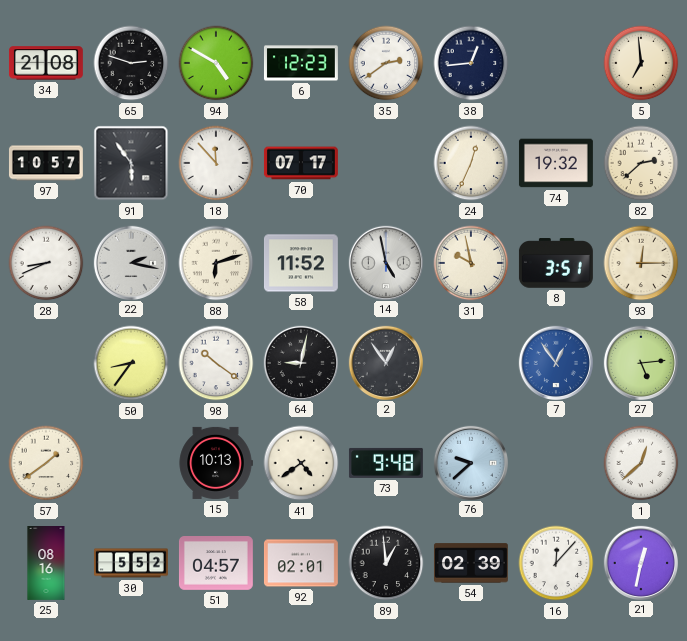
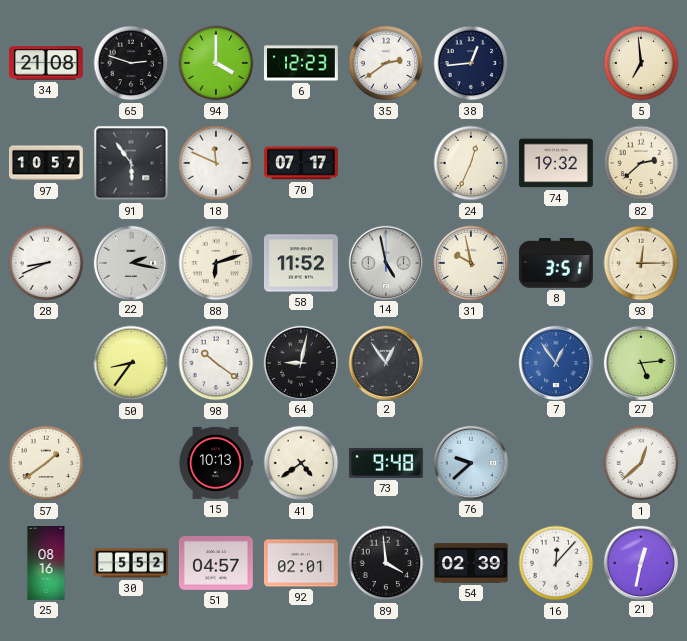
94: 4:50 -> 4:00
18: 11:53 -> 11:49
89: 12:59 -> 3:59
